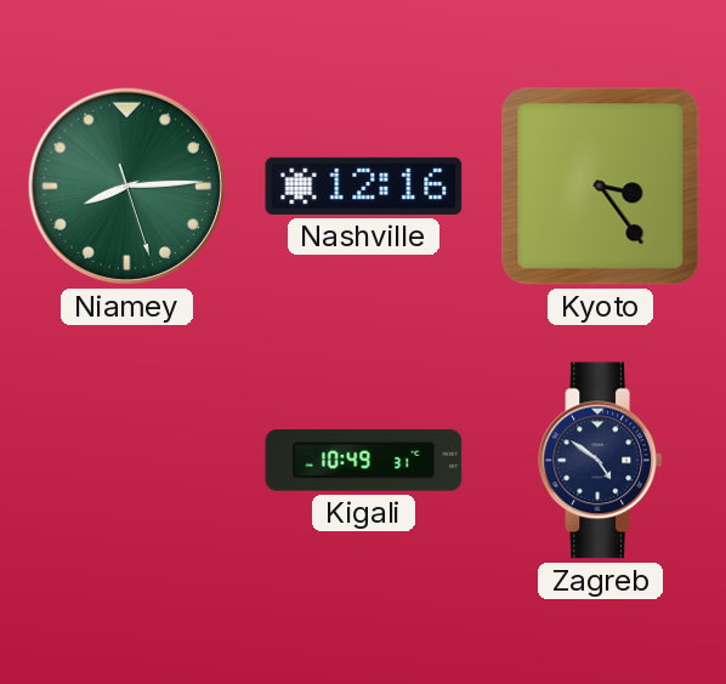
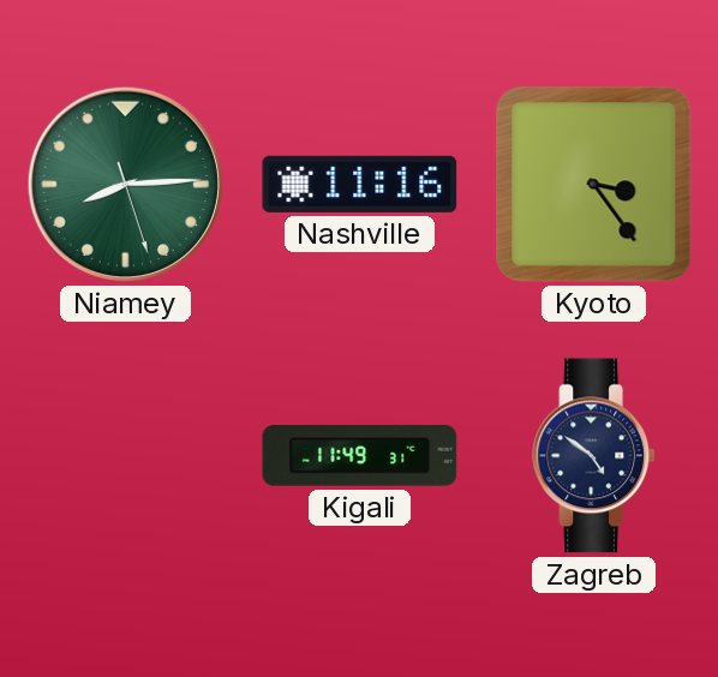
Nashville: 12:16 -> 11:16
Kigali: 10:49 -> 11:49
